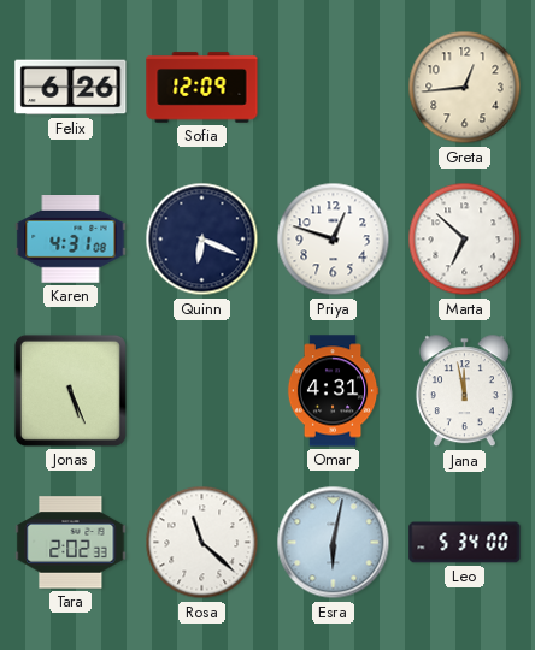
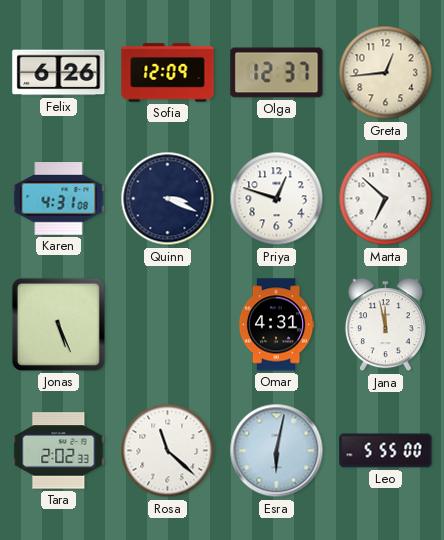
Olga: none -> 12:37
Quinn: 6:19 -> 3:19
Leo: 5:34 -> 5:55
